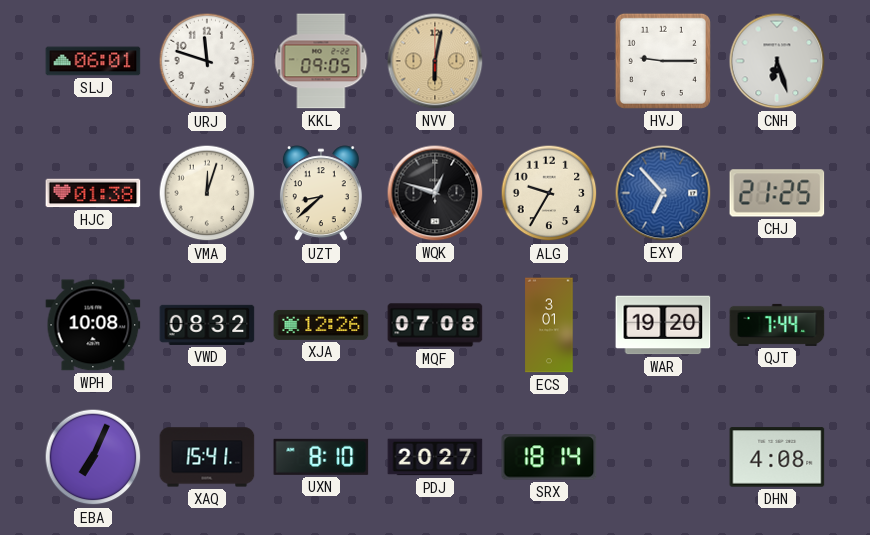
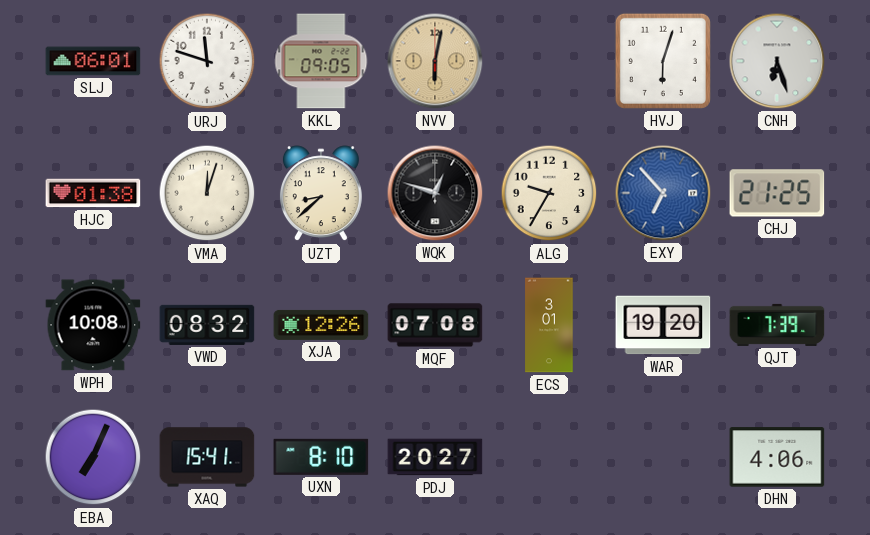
HVJ: 9:15 -> 6:03
QJT: 7:44 -> 7:39
SRX: 18:14 -> none
DHN: 4:08 -> 4:06
